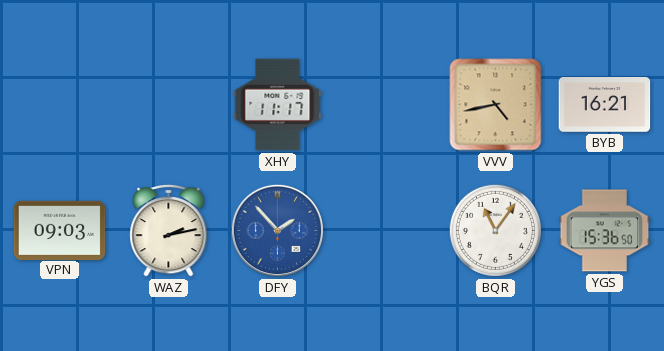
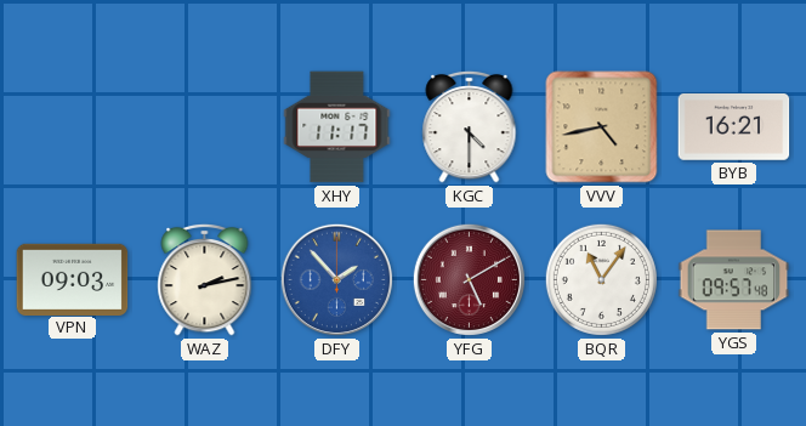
KGC: none -> 4:30
YFG: none -> 5:10
YGS: 15:36 -> 09:57
